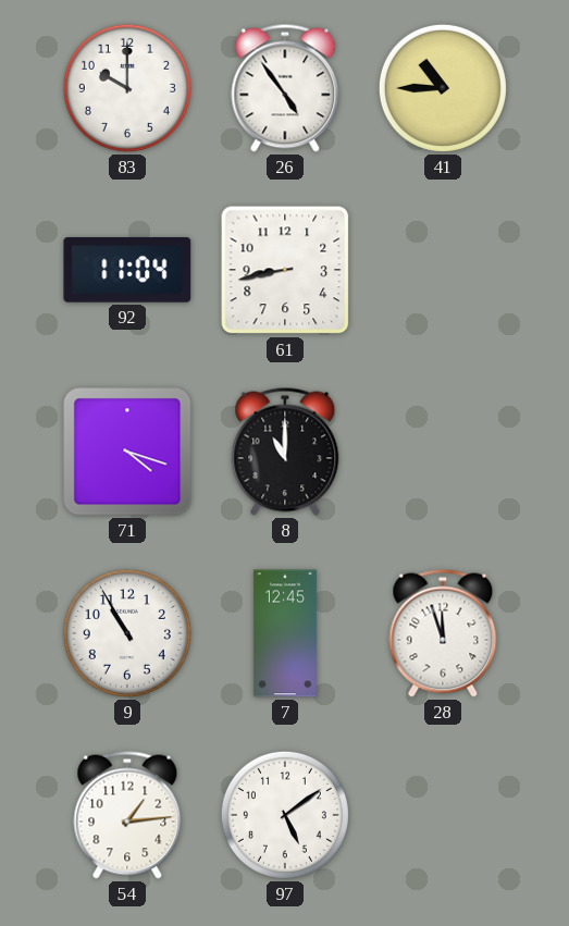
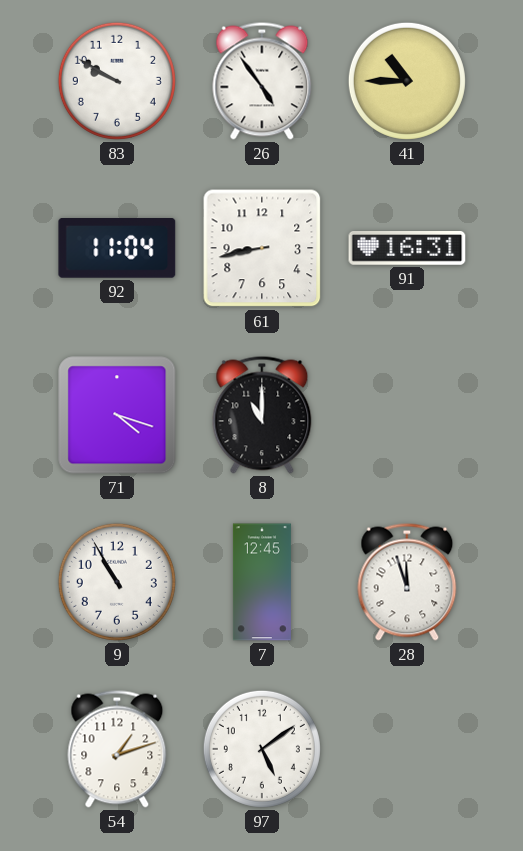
83: 10:00 -> 9:50
91: none -> 16:31
54: 1:14 -> 1:12
